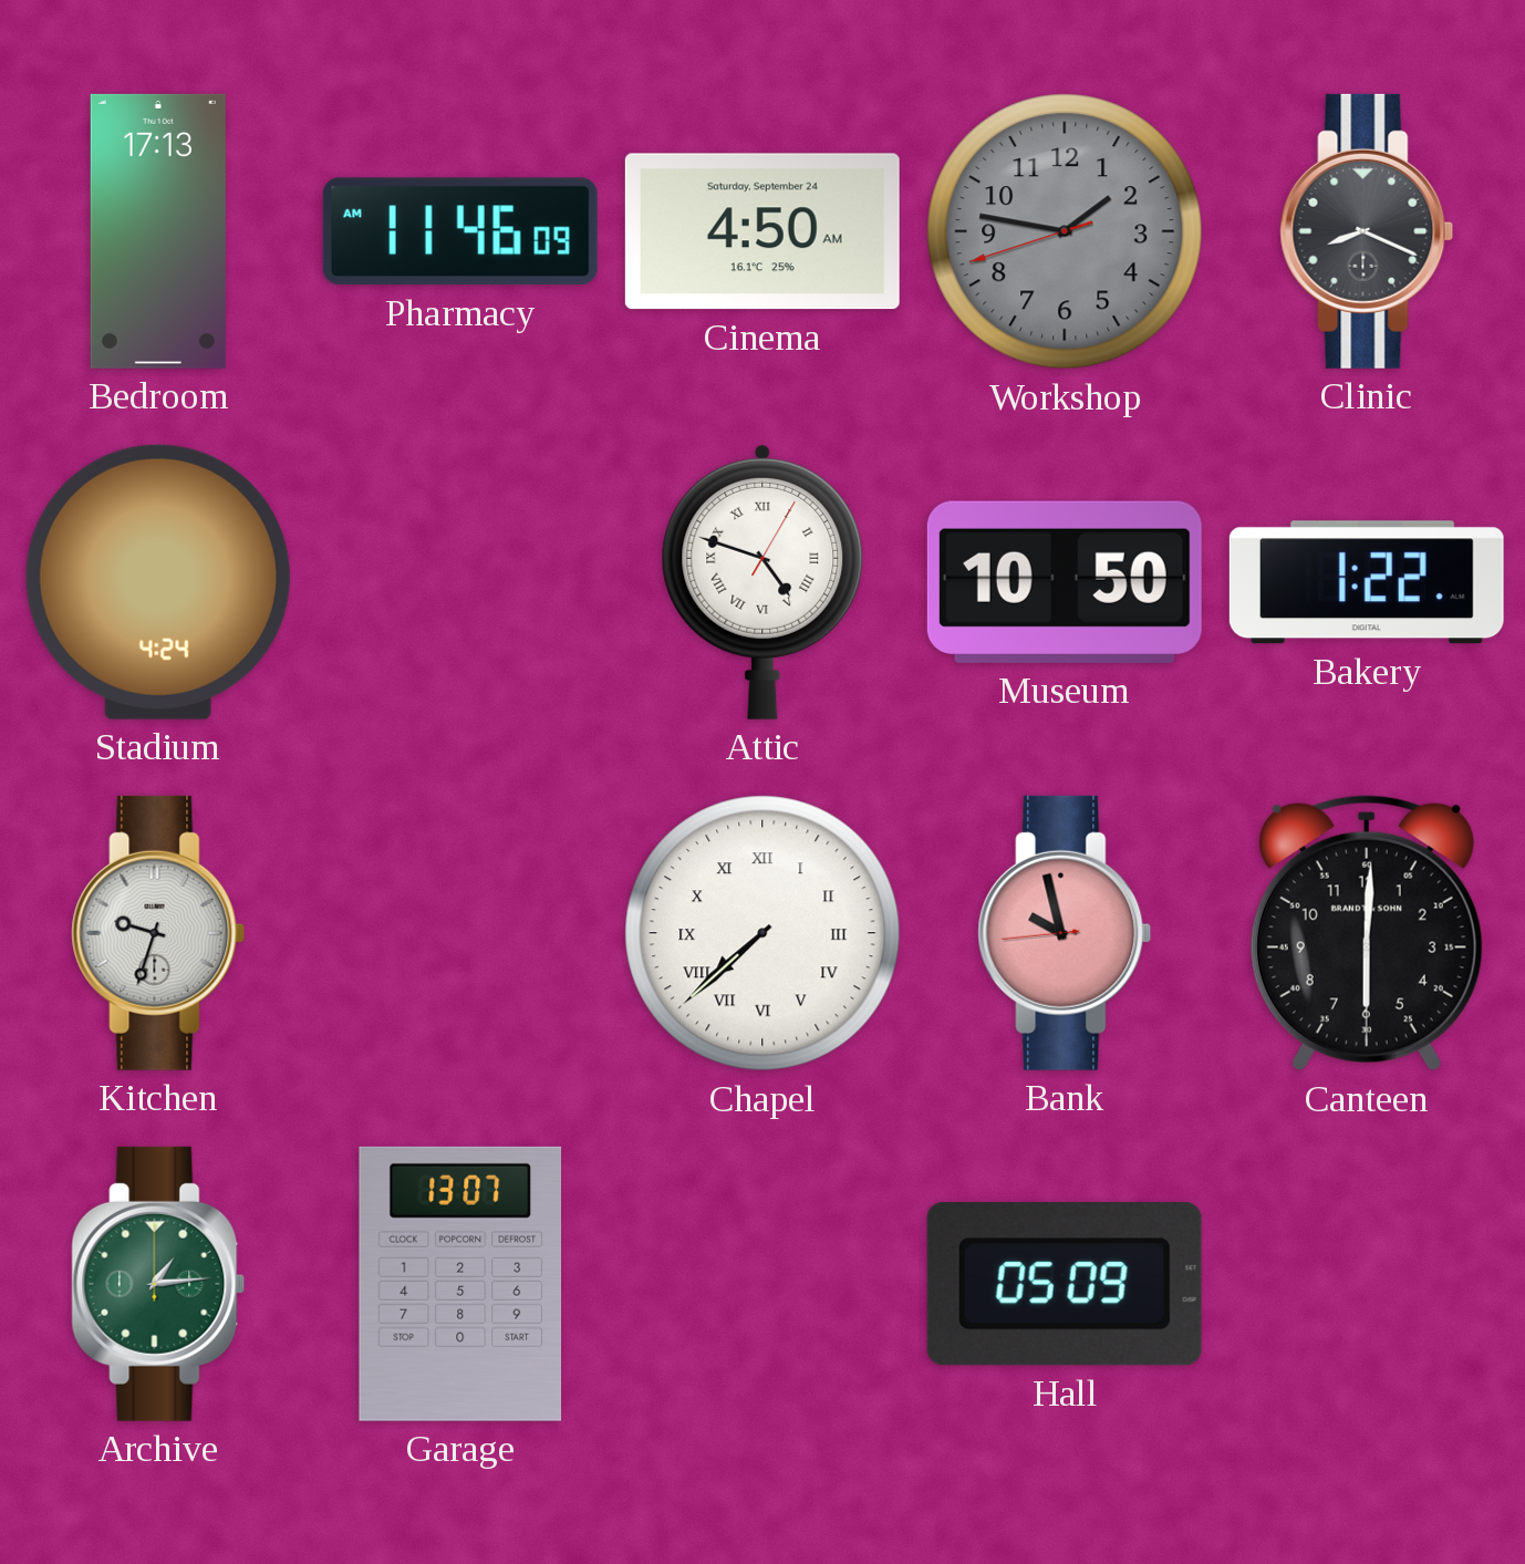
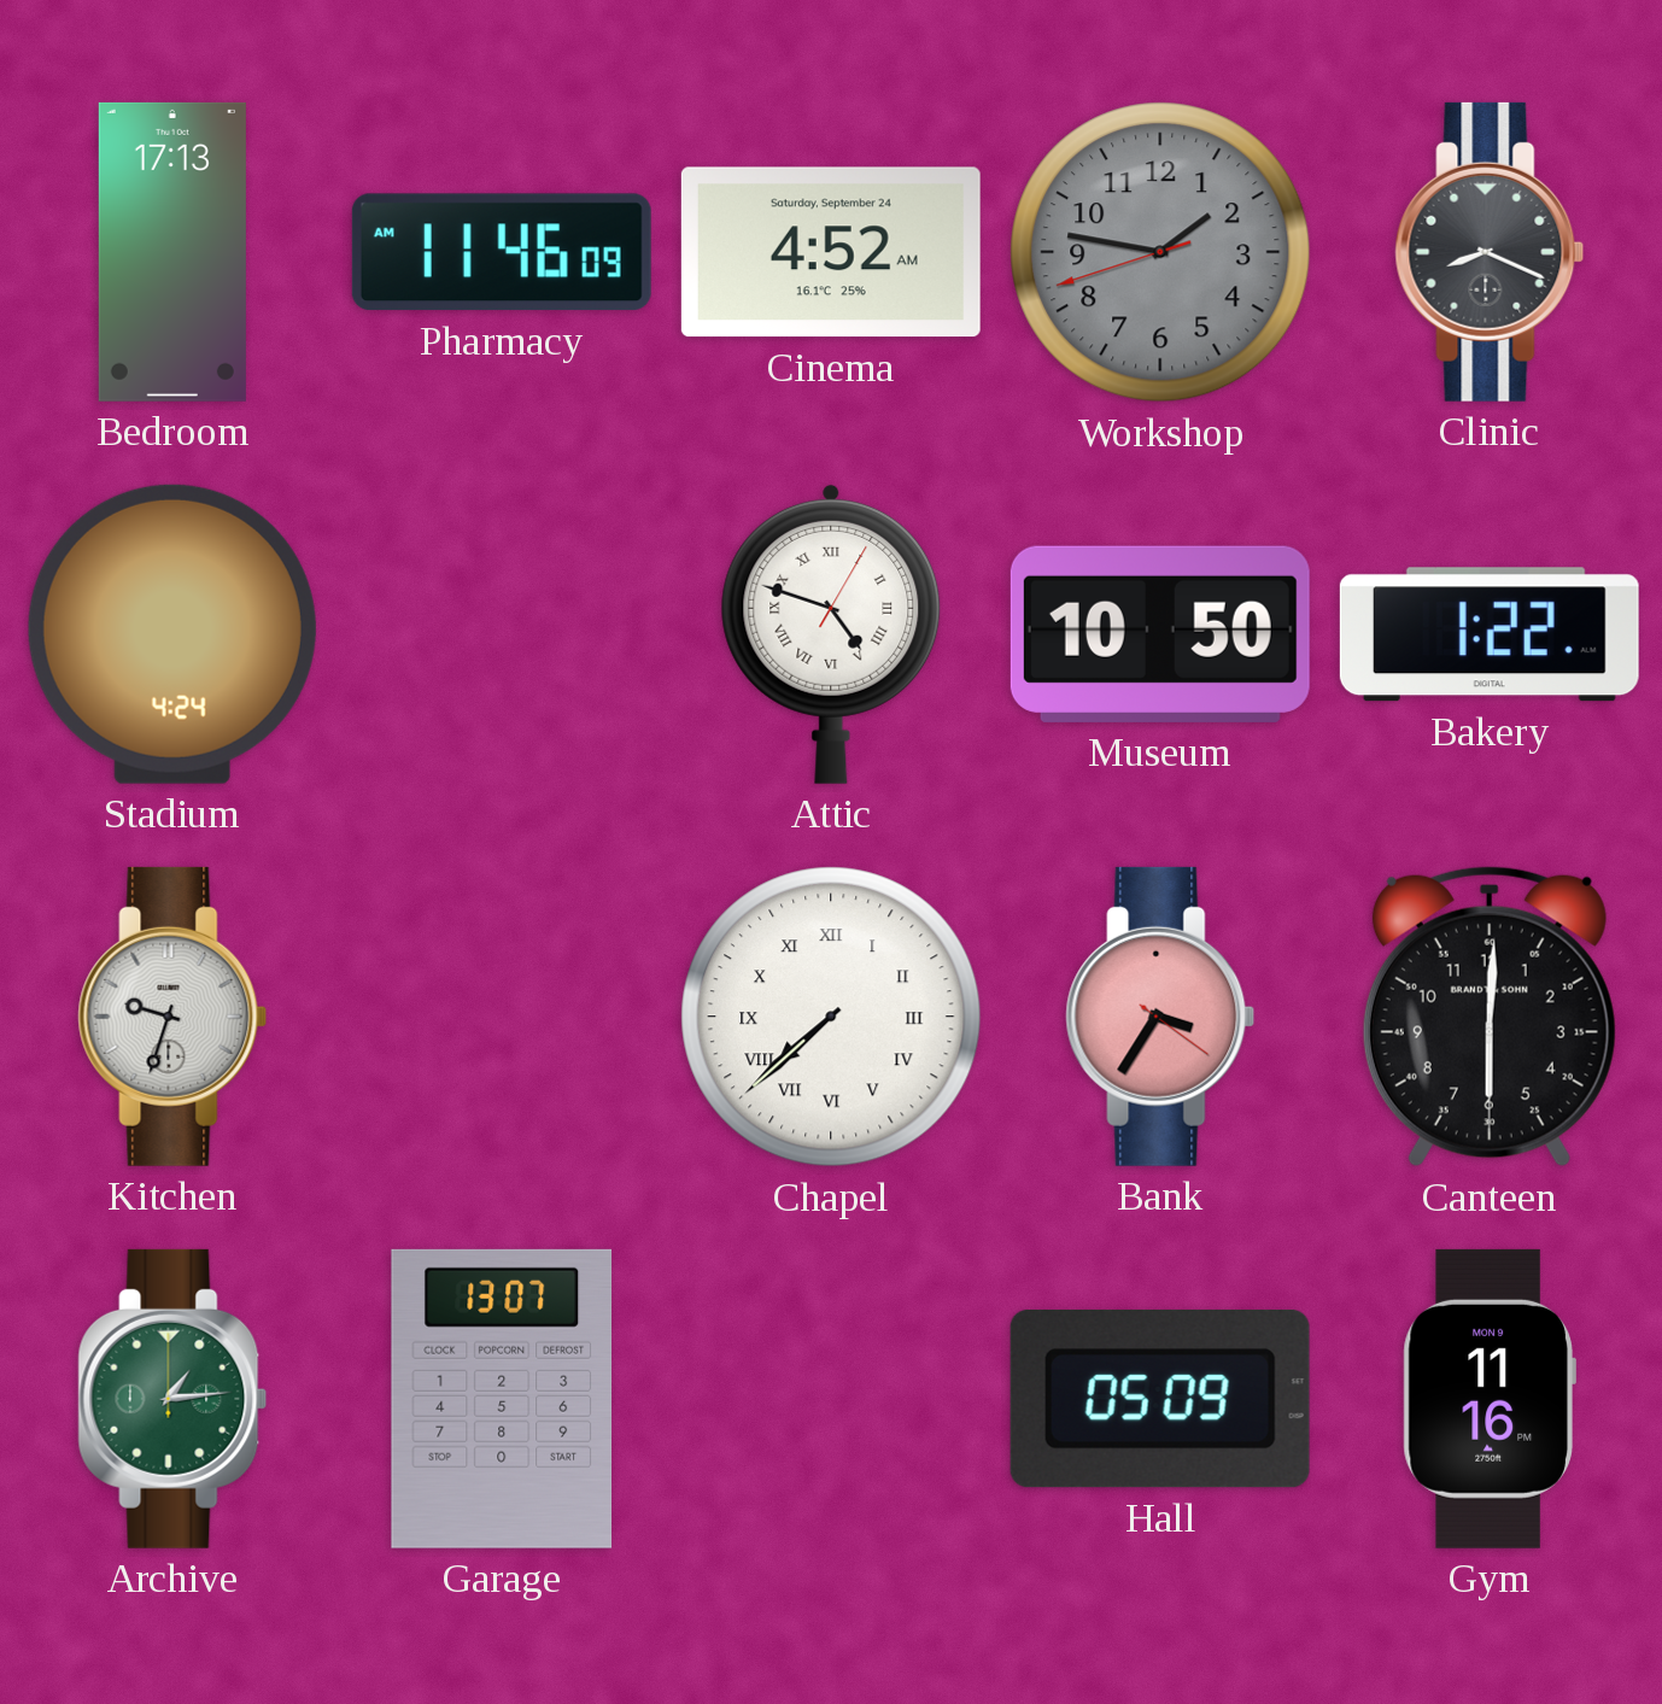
Cinema: 4:50 -> 4:52
Bank: 9:57 -> 3:35
Gym: none -> 11:16
